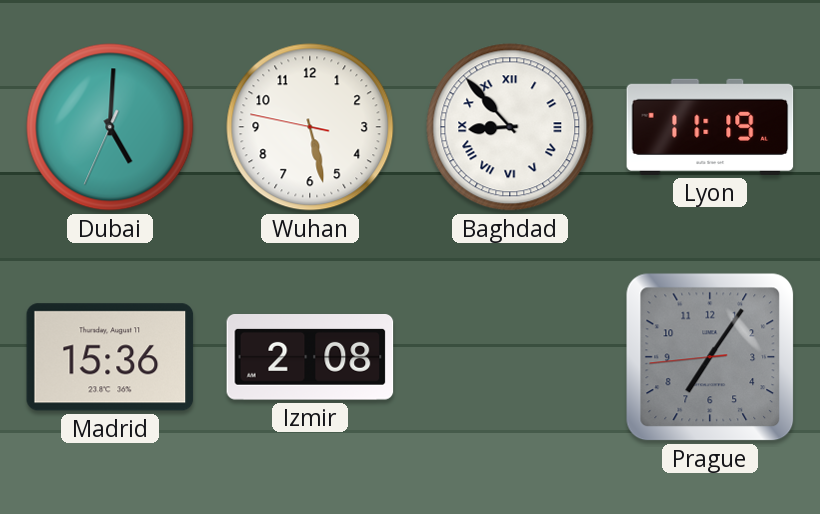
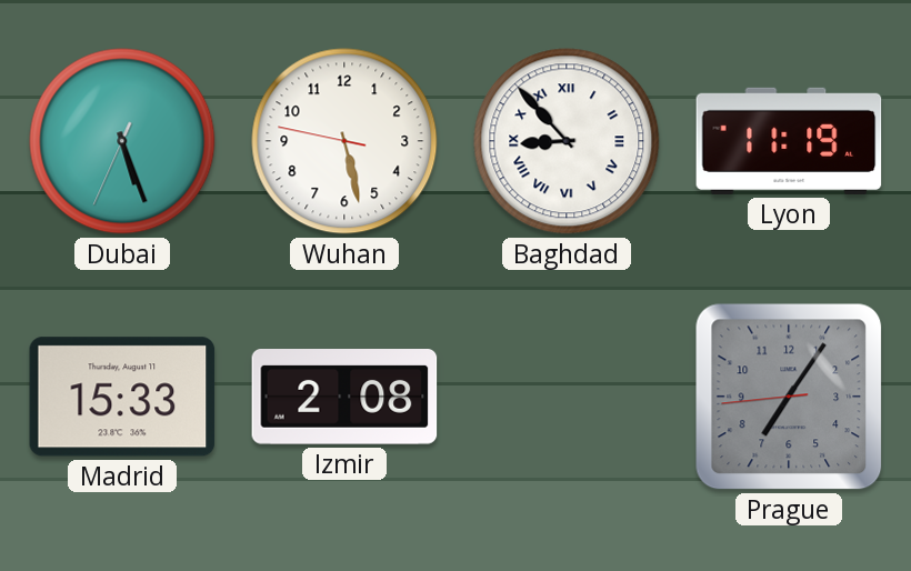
Dubai: 5:00 -> 5:26
Madrid: 15:36 -> 15:33
